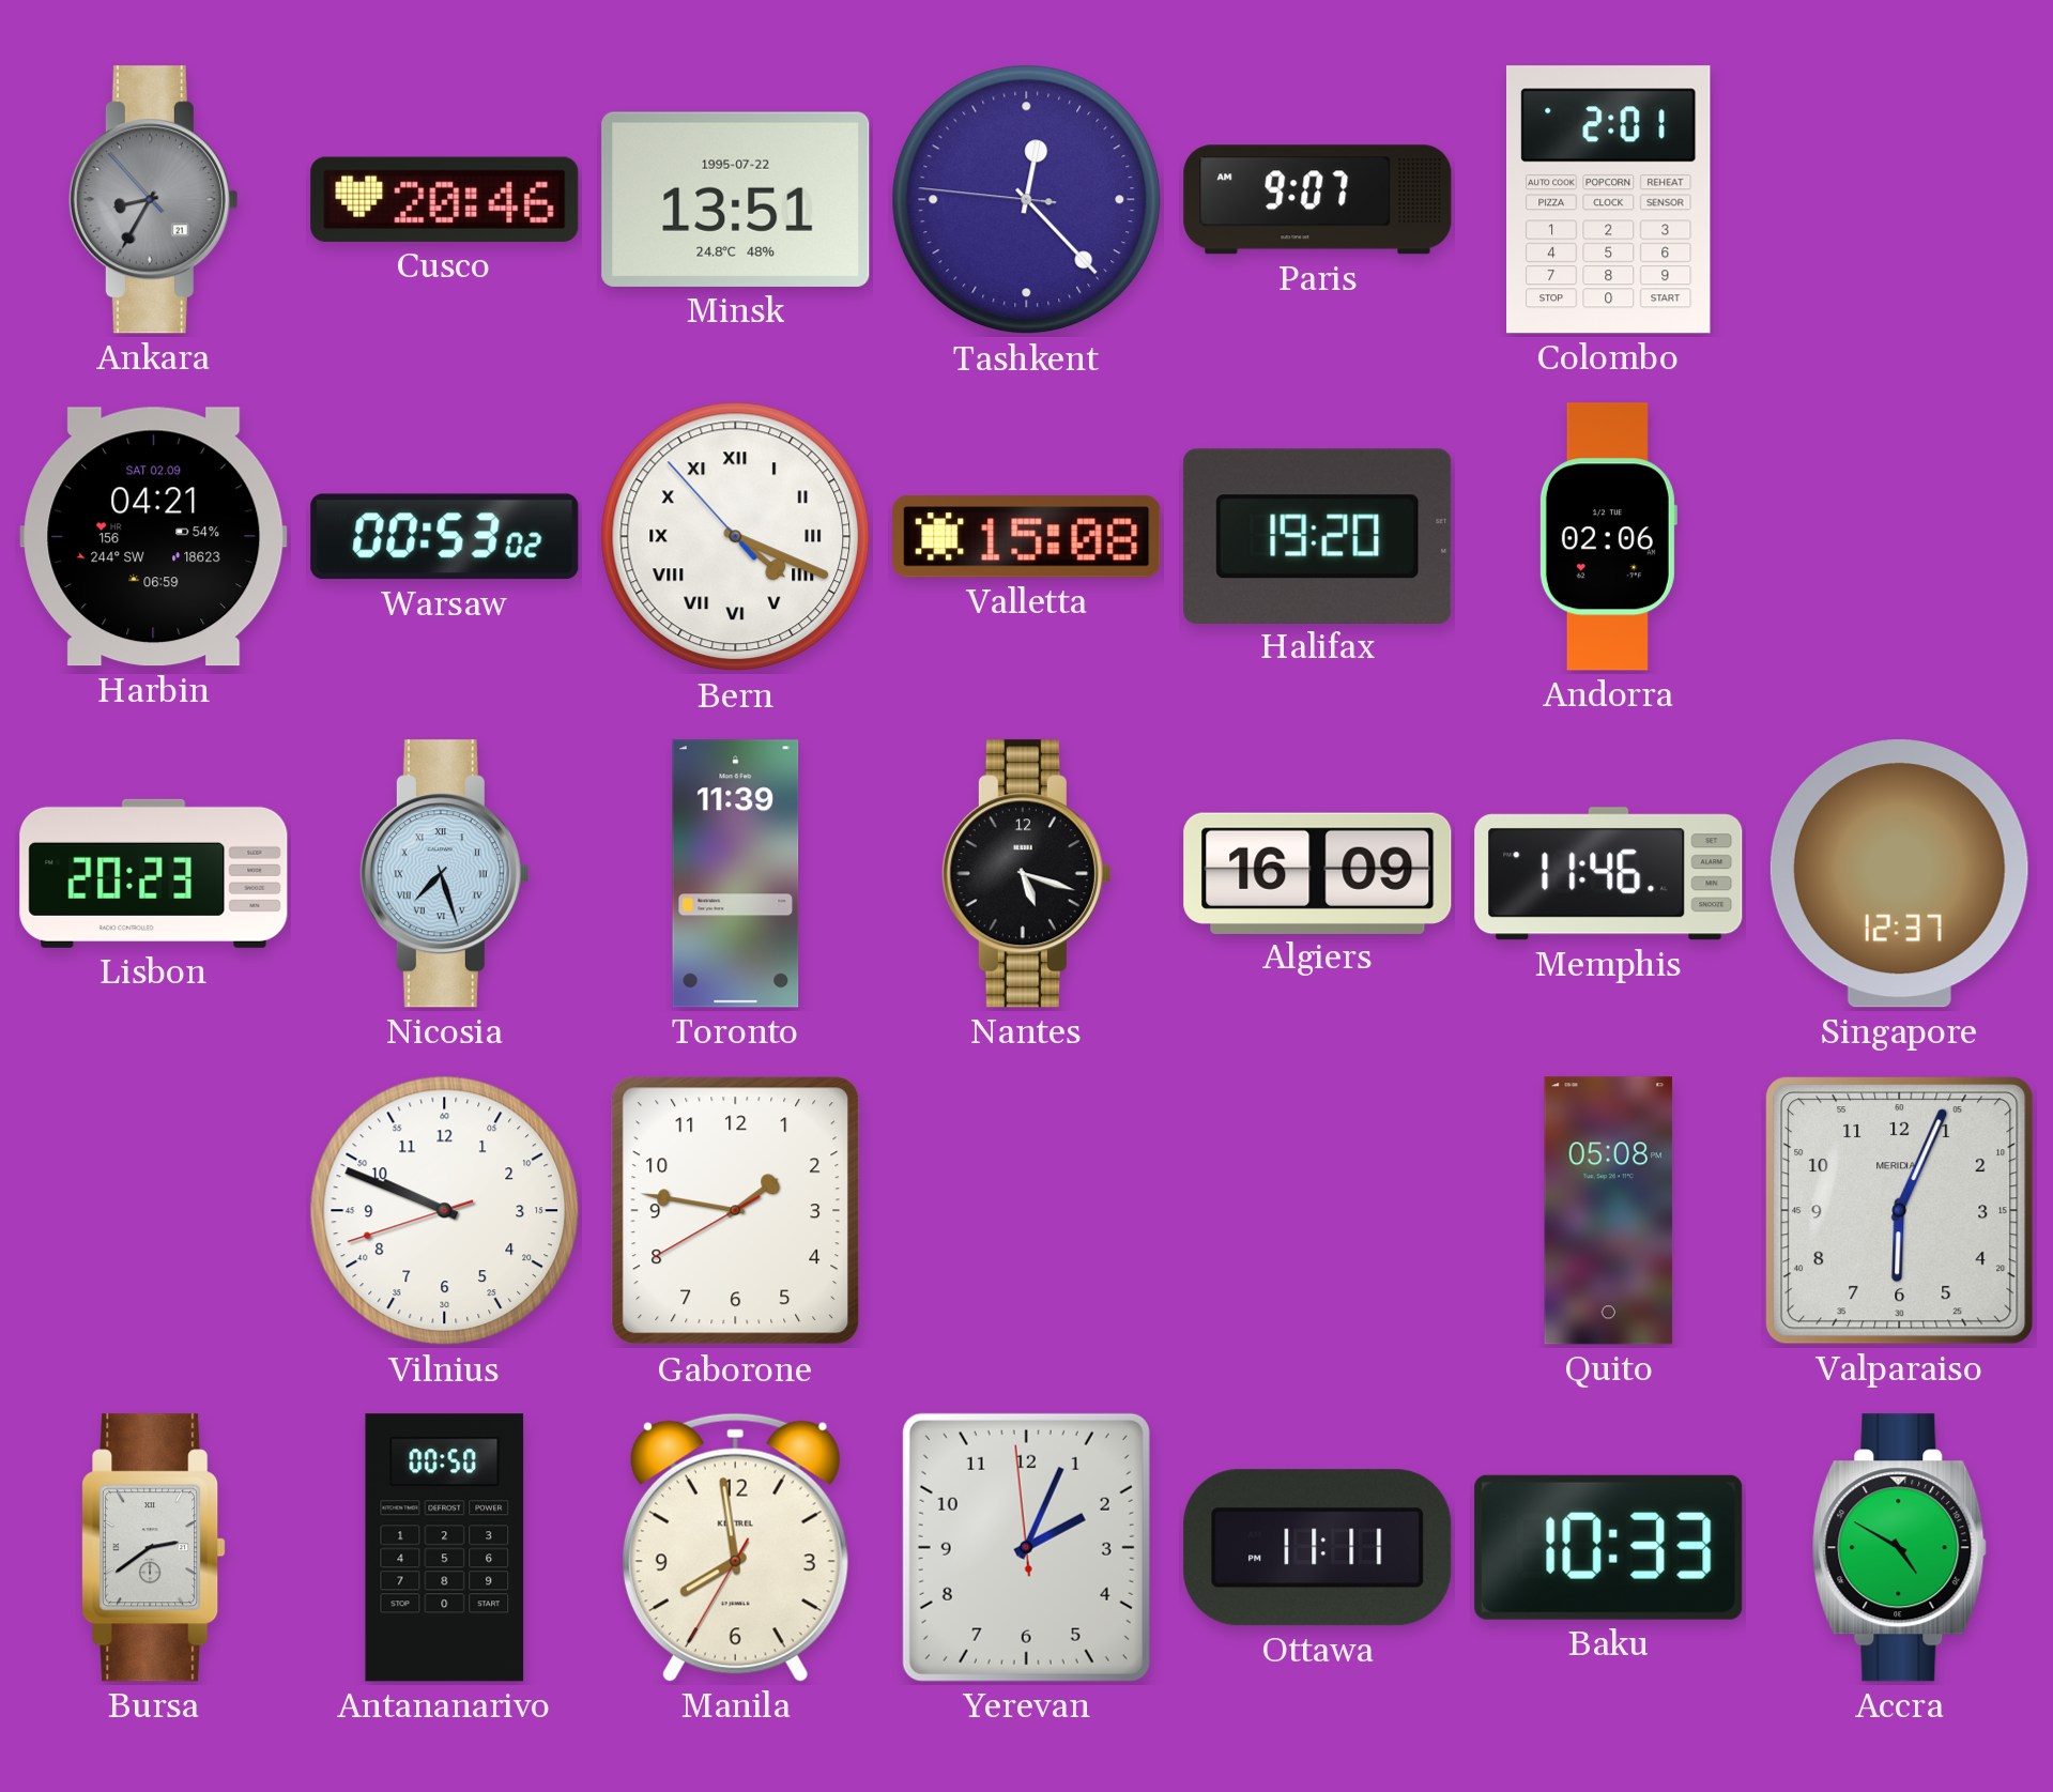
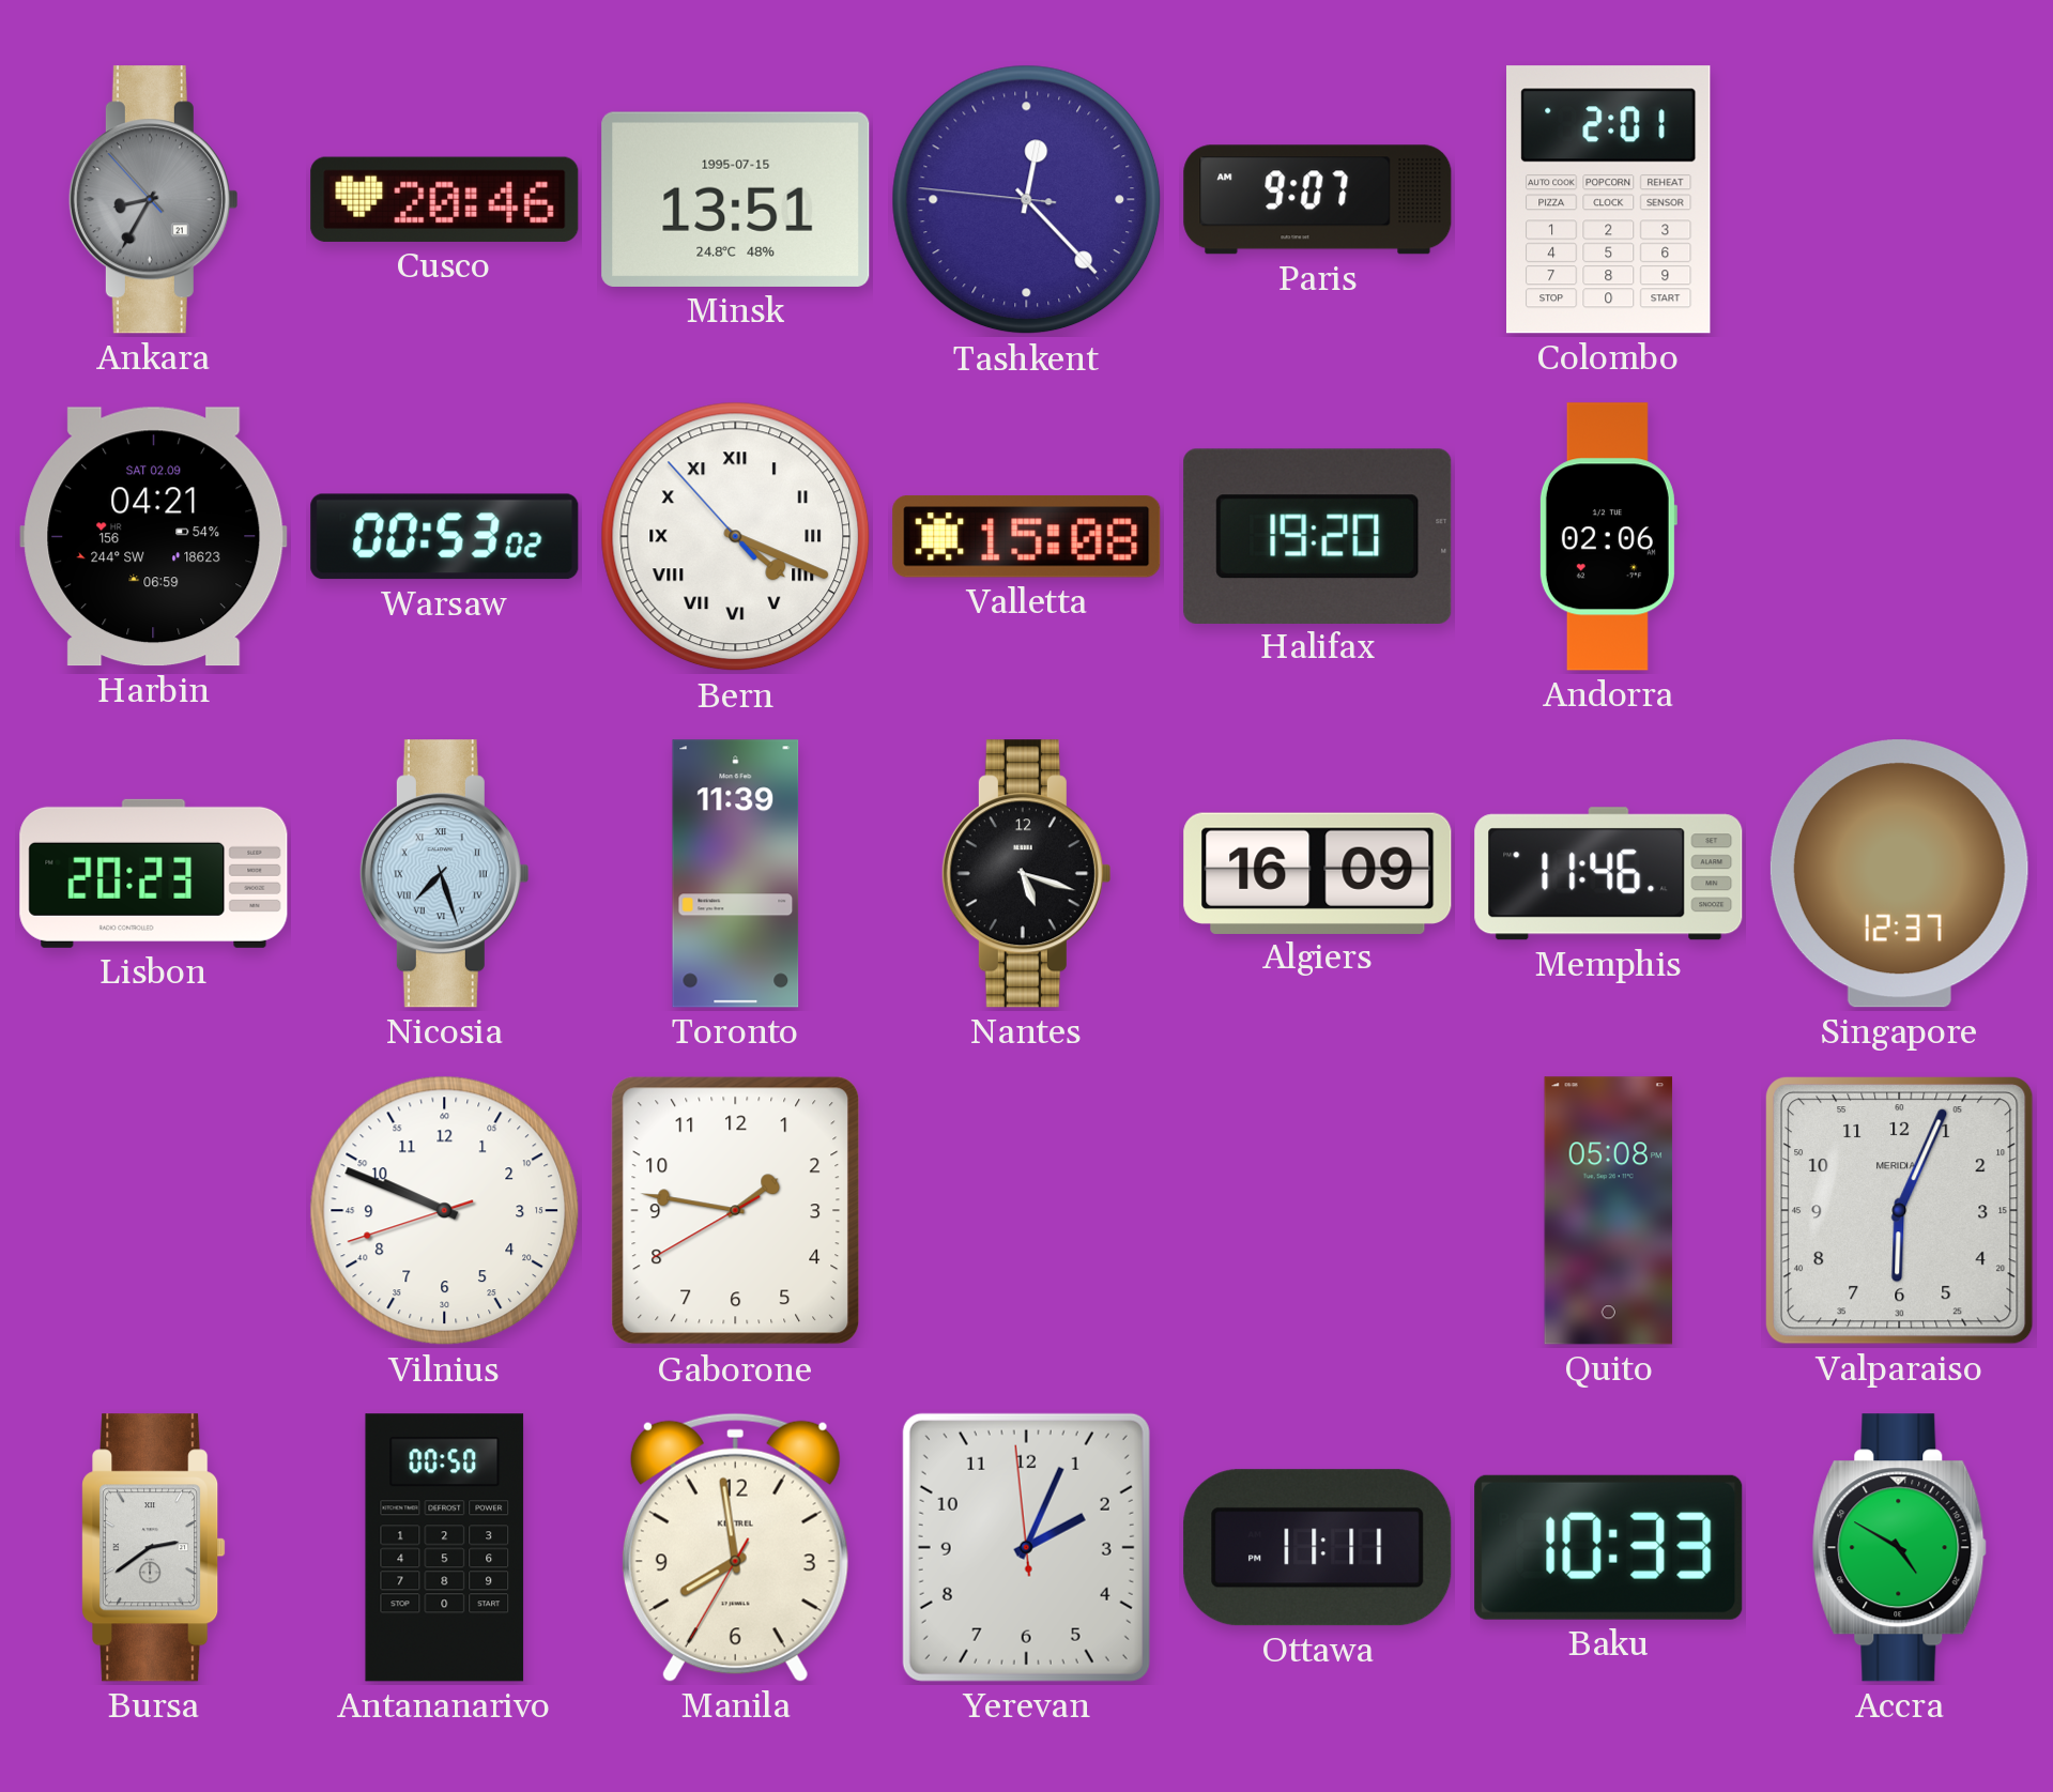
Minsk date: 1995-07-22 -> 1995-07-15
